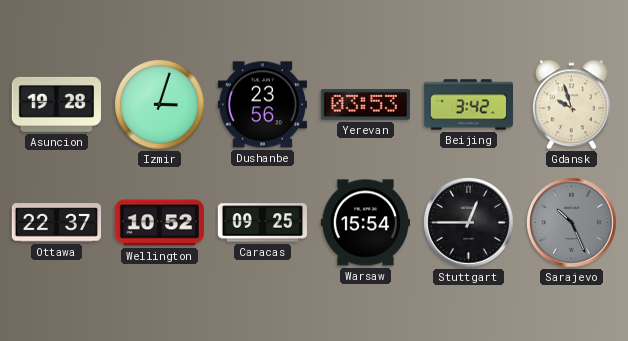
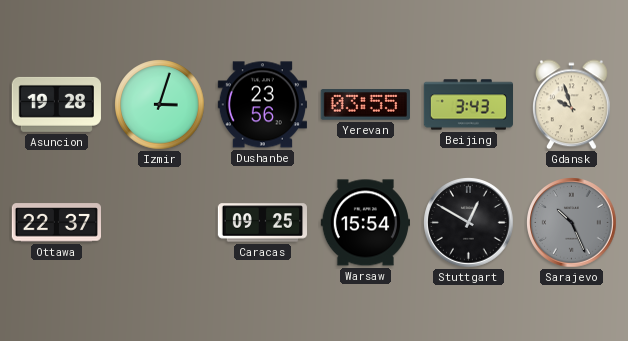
Yerevan: 03:53 -> 03:55
Beijing: 3:42 -> 3:43
Wellington: 10:52 -> none
Stuttgart: 12:45 -> 12:50
